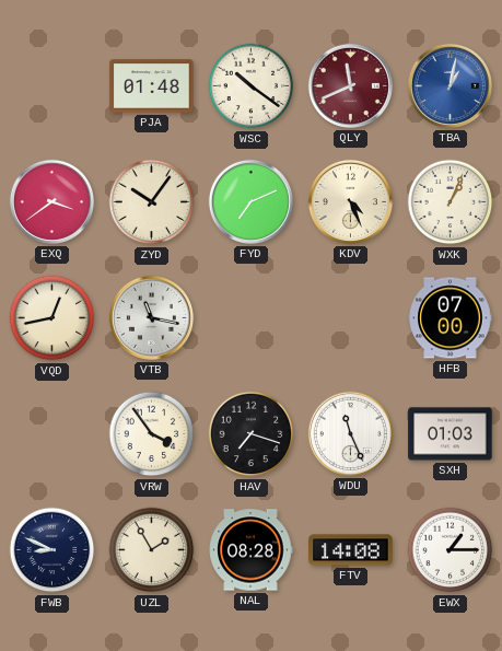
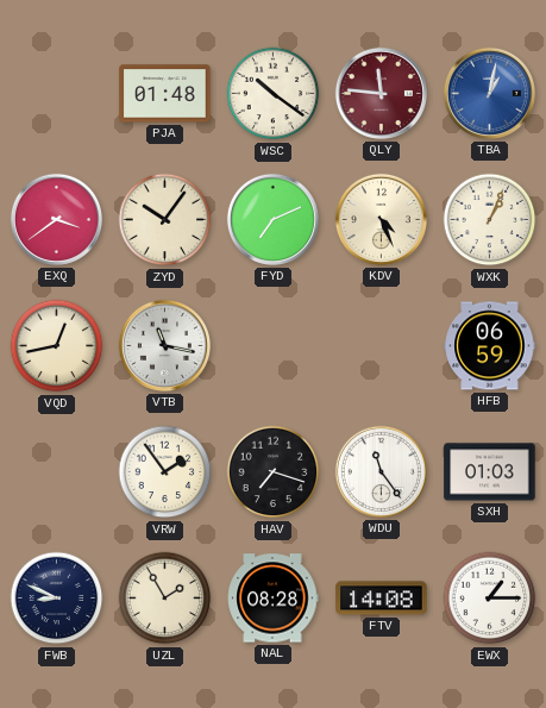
QLY: 11:41 -> 11:46
HFB: 07:00 -> 06:59
VRW: 3:54 -> 1:54
WDU: 11:26 -> 11:24
